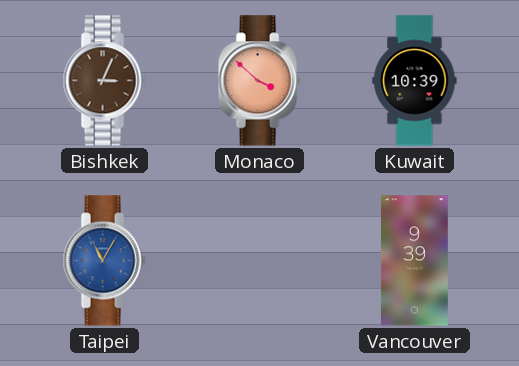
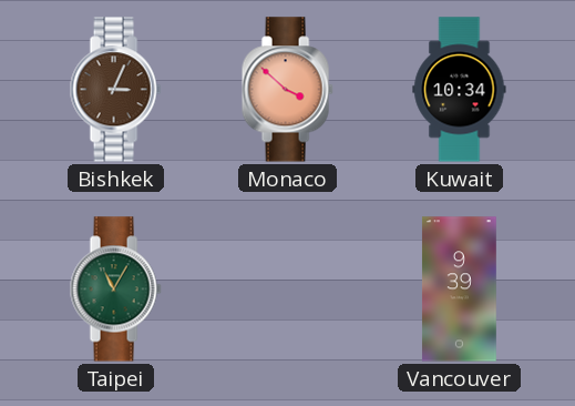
Kuwait: 10:39 -> 10:34
Taipei dial: blue -> green
